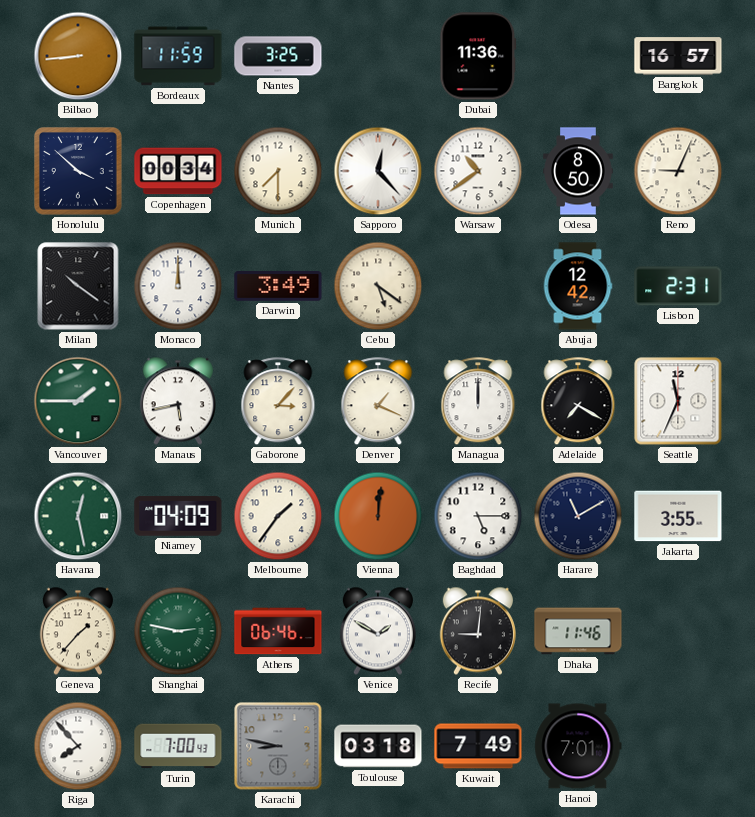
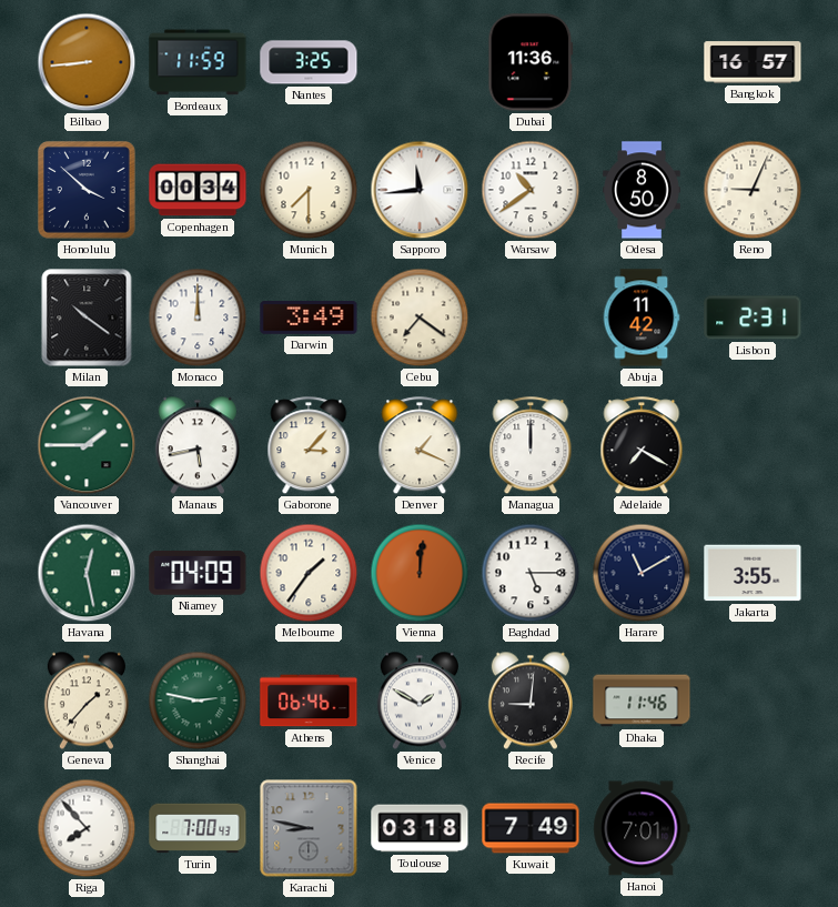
Sapporo: 12:23 -> 11:44
Cebu: 5:21 -> 7:21
Abuja: 12:42 -> 11:42
Seattle: 11:34 -> none
